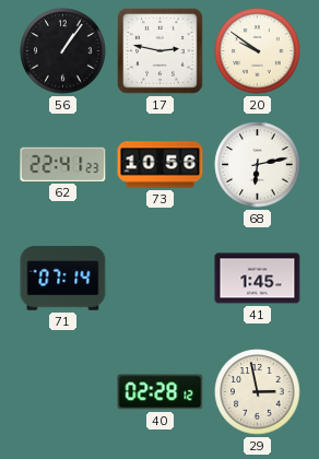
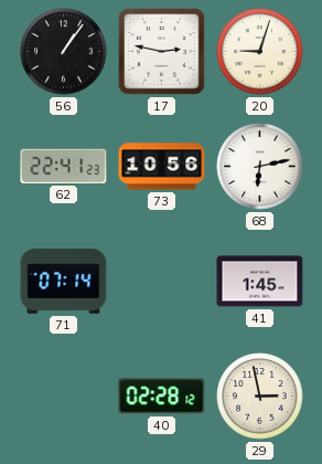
20: 9:51 -> 9:03
